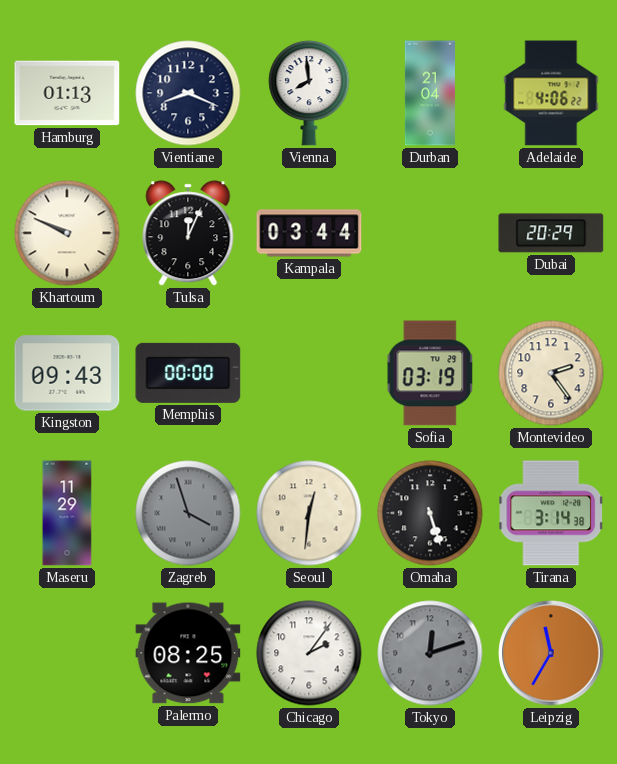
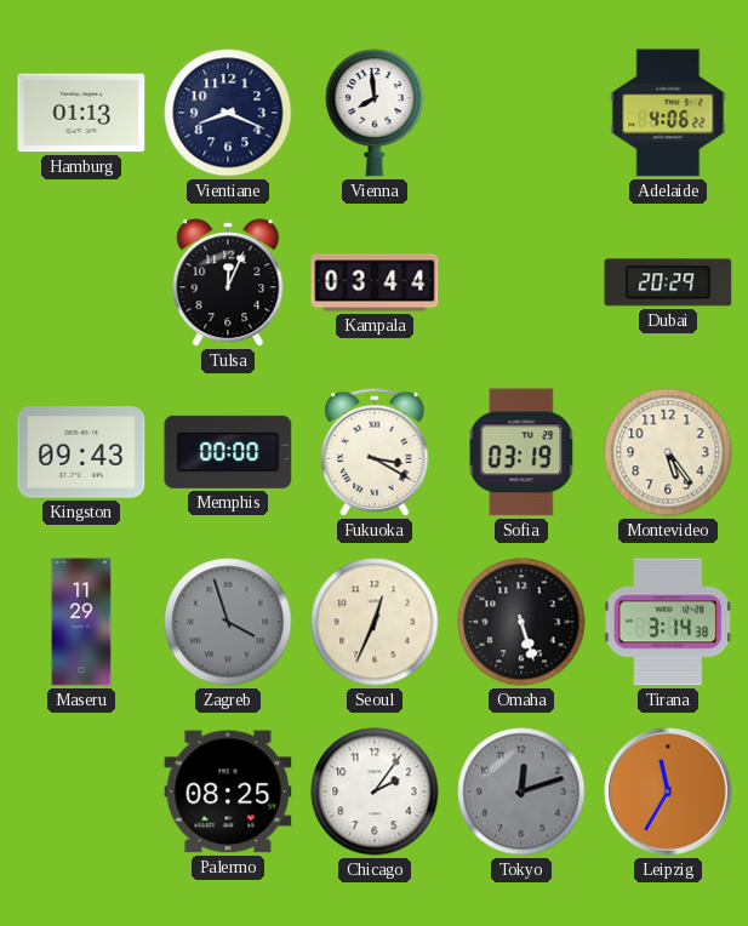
Durban: 21:04 -> none
Khartoum: 9:49 -> none
Fukuoka: none -> 3:20
Montevideo: 2:24 -> 5:24
Seoul: 12:31 -> 12:34
